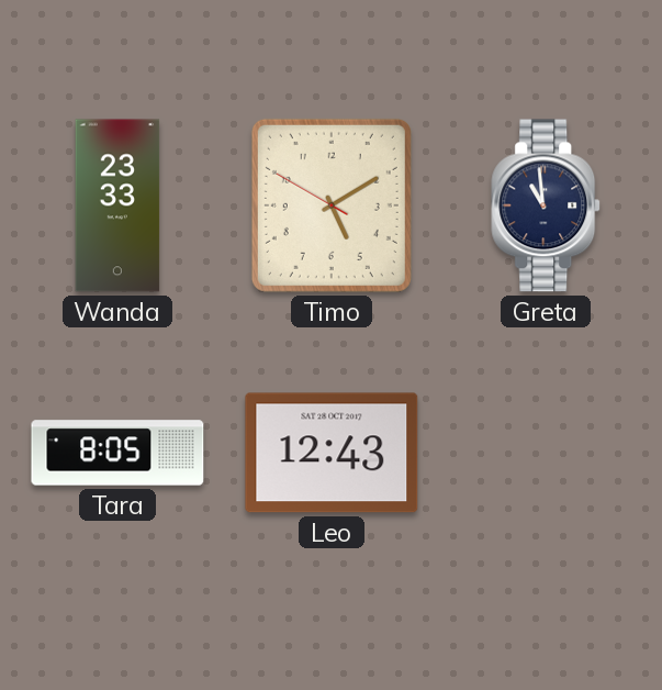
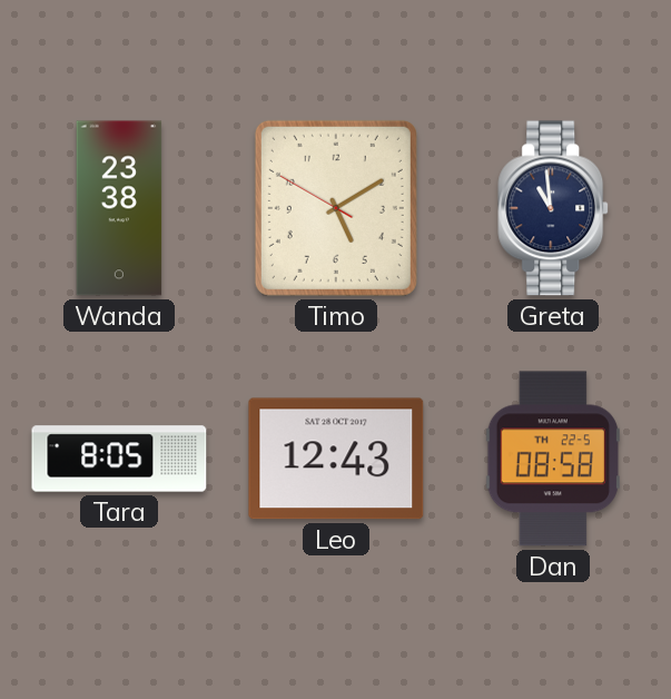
Wanda: 23:33 -> 23:38
Dan: none -> 08:58
